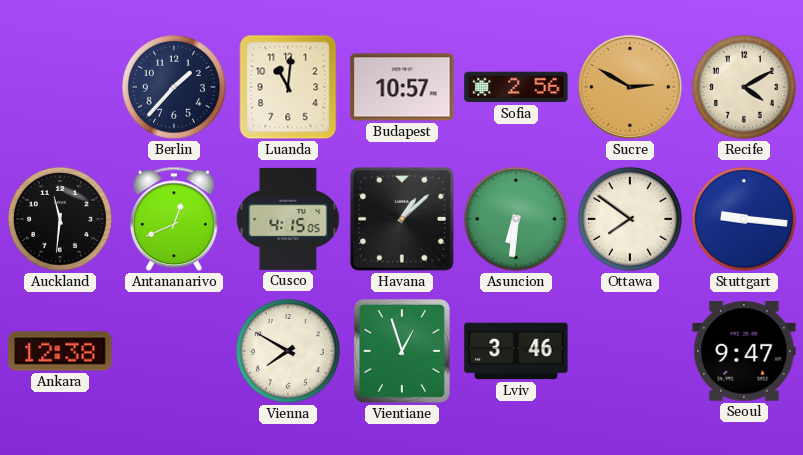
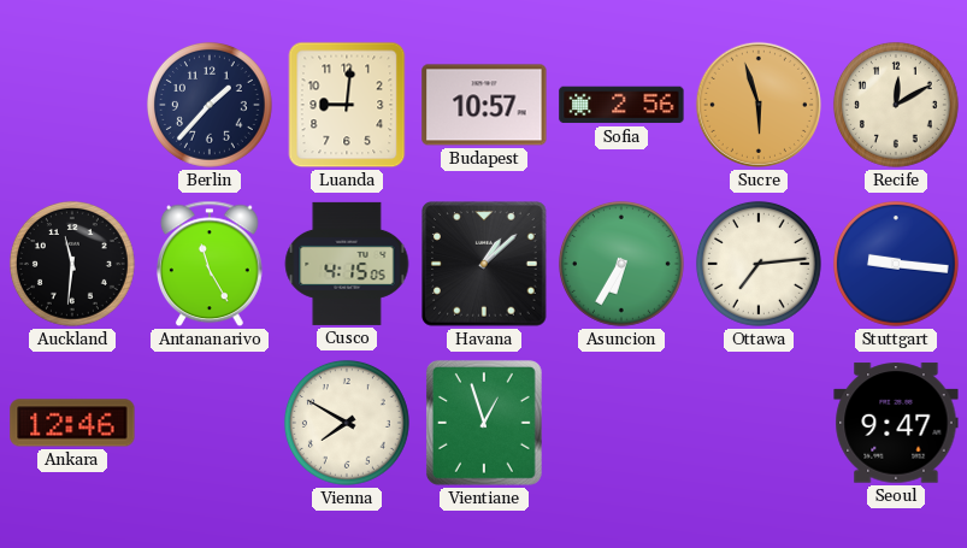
Luanda: 11:01 -> 9:01
Sucre: 2:50 -> 5:57
Recife: 4:10 -> 12:10
Antananarivo: 12:41 -> 11:25
Asuncion: 6:31 -> 6:35
Ottawa: 7:51 -> 7:14
Ankara: 12:38 -> 12:46
Lviv: 3:46 -> none
